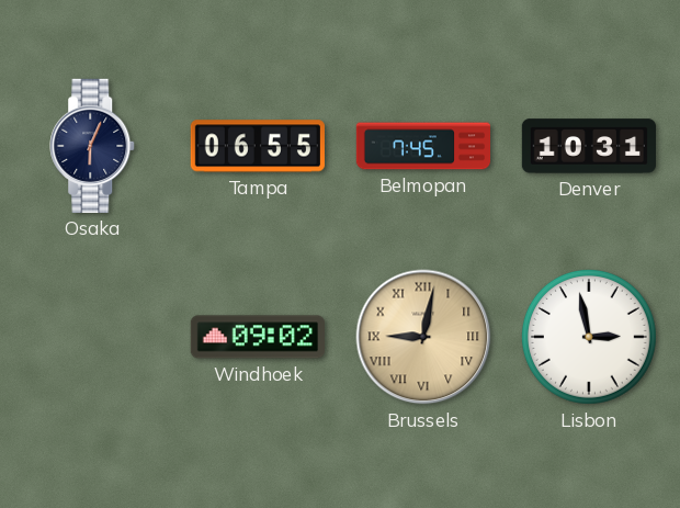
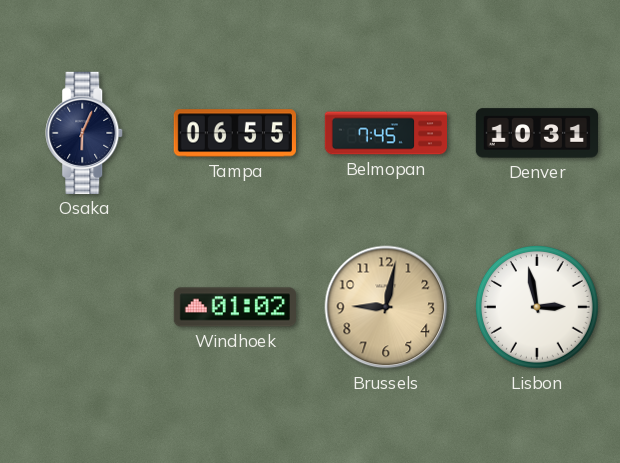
Windhoek: 09:02 -> 01:02
Brussels numerals: Roman -> Arabic
